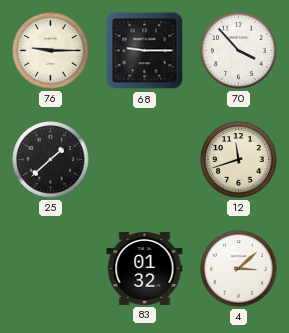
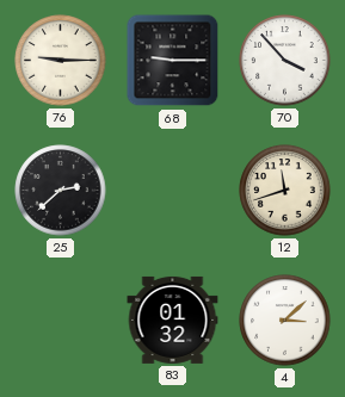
25: 1:38 -> 2:38
